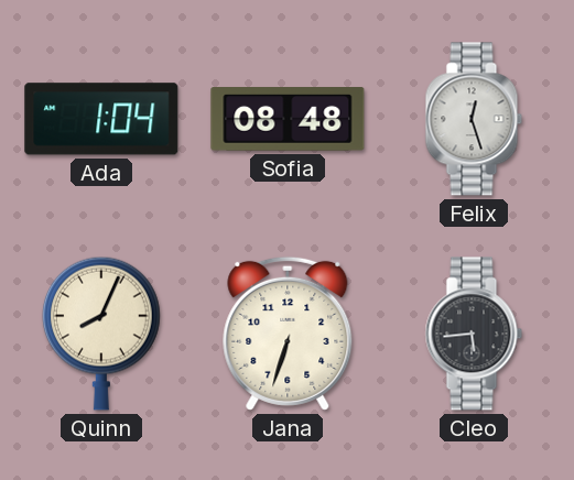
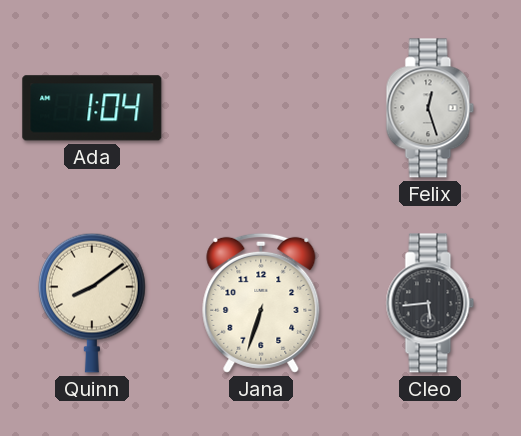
Sofia: 08:48 -> none
Quinn: 8:04 -> 8:09
